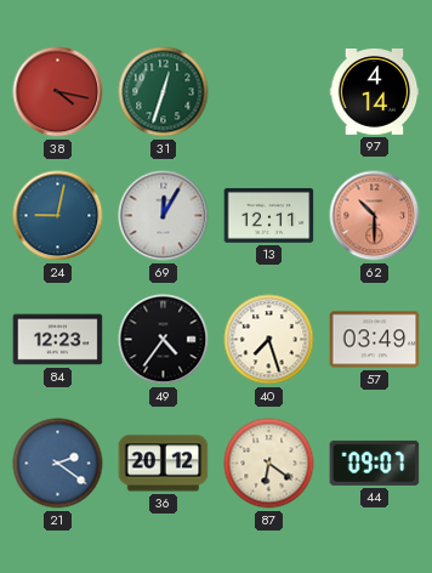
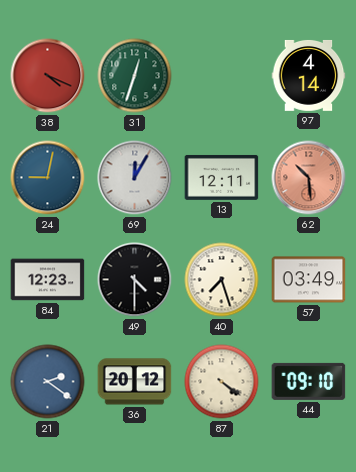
38: 4:17 -> 4:19
62: 10:30 -> 10:29
49: 4:36 -> 4:30
87: 6:21 -> 4:21
44: 09:07 -> 09:10
